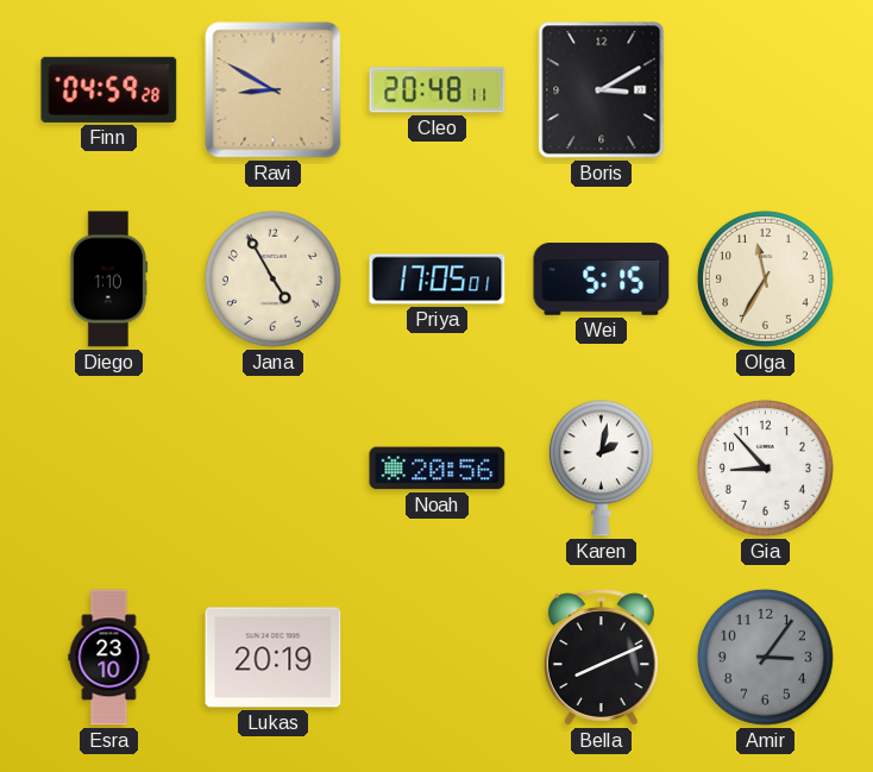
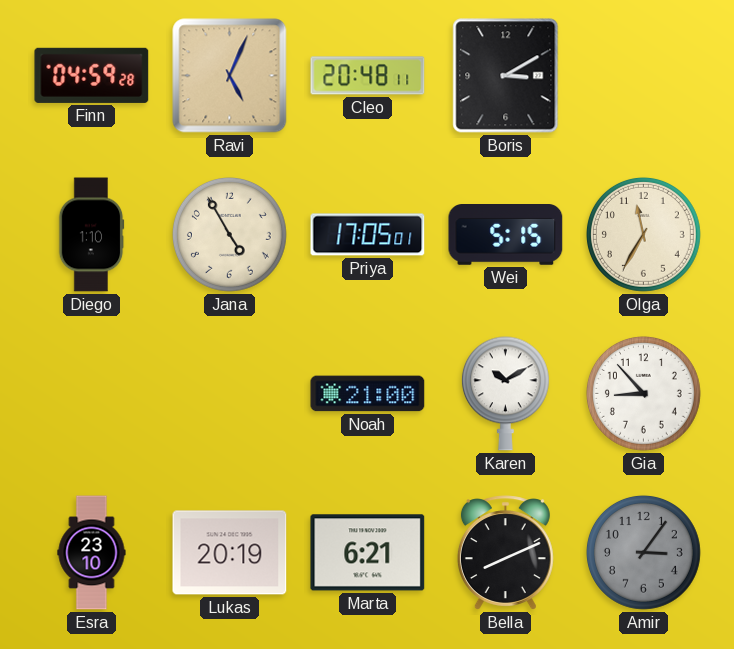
Ravi: 8:50 -> 5:04
Noah: 20:56 -> 21:00
Karen: 2:02 -> 10:10
Marta: none -> 6:21
